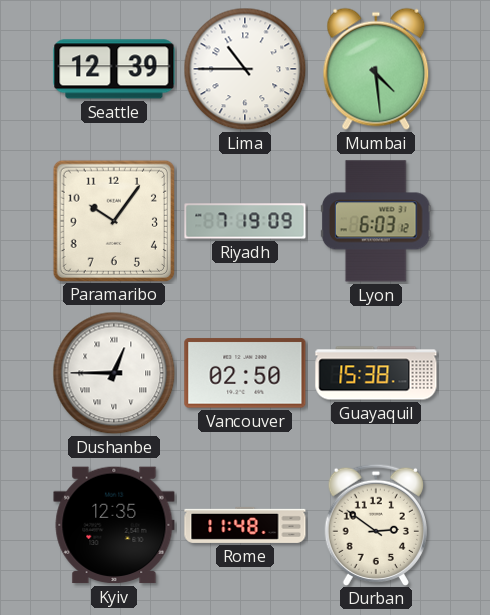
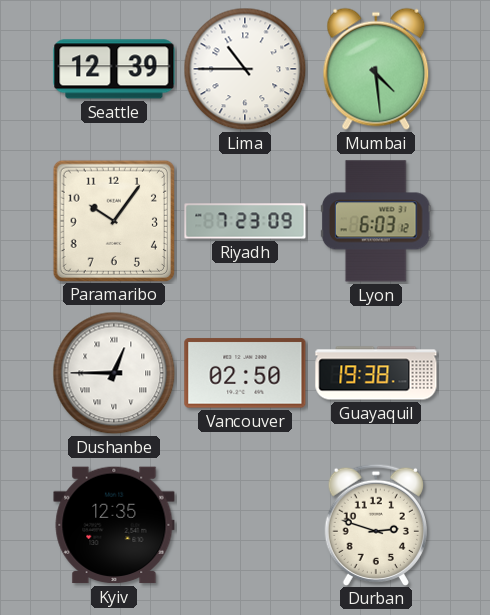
Riyadh: 7:19 -> 7:23
Guayaquil: 15:38 -> 19:38
Rome: 11:48 -> none
Durban: 2:51 -> 2:48
